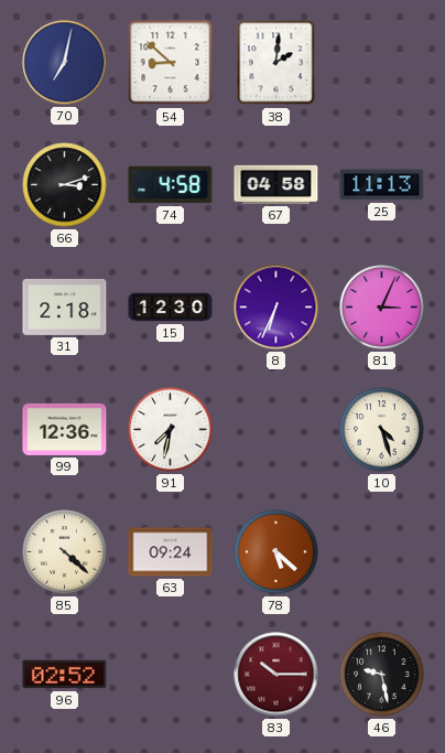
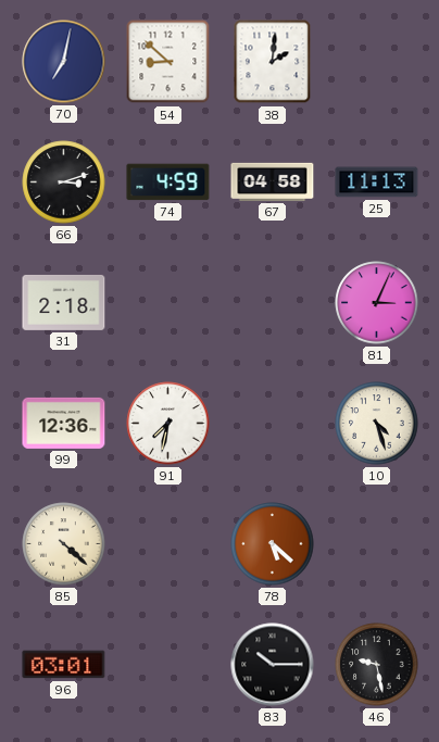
74: 4:58 -> 4:59
15: 12:30 -> none
8: 6:34 -> none
63: 09:24 -> none
96: 02:52 -> 03:01
83 dial: burgundy -> black
